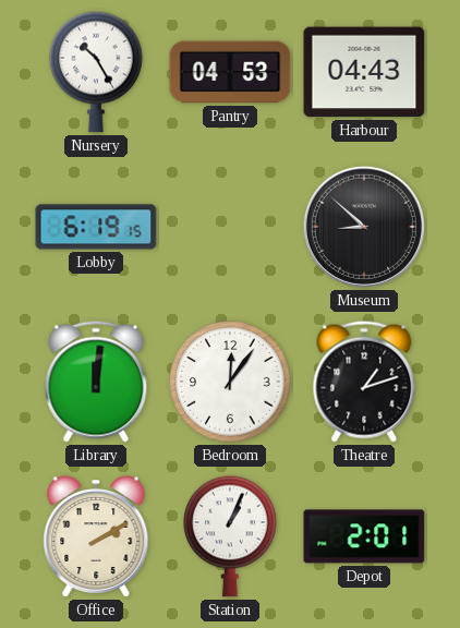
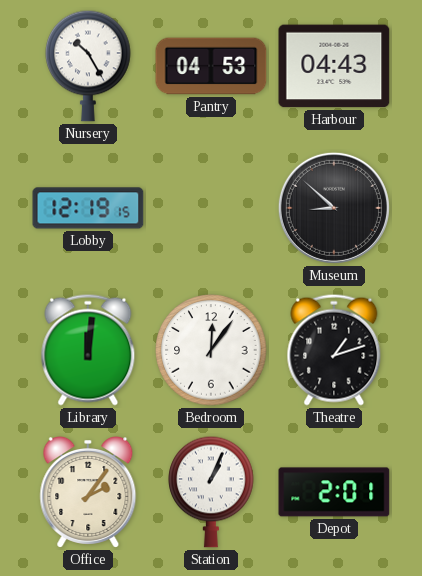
Lobby: 6:19 -> 12:19
Office: 2:10 -> 2:06
